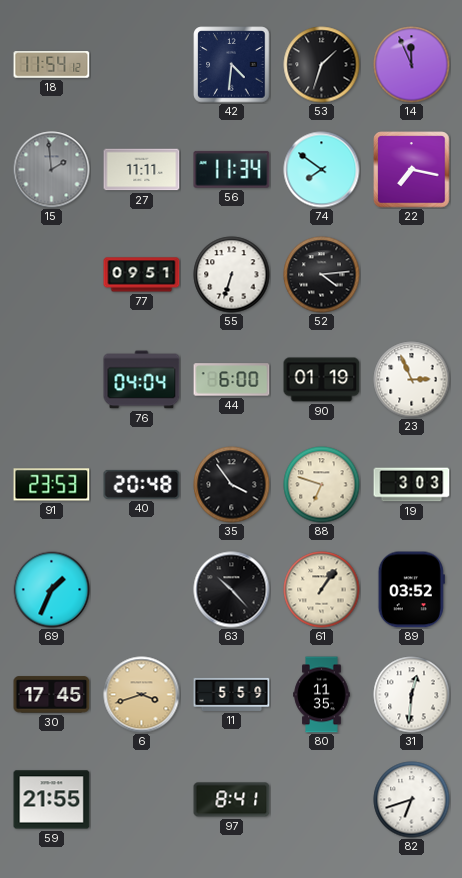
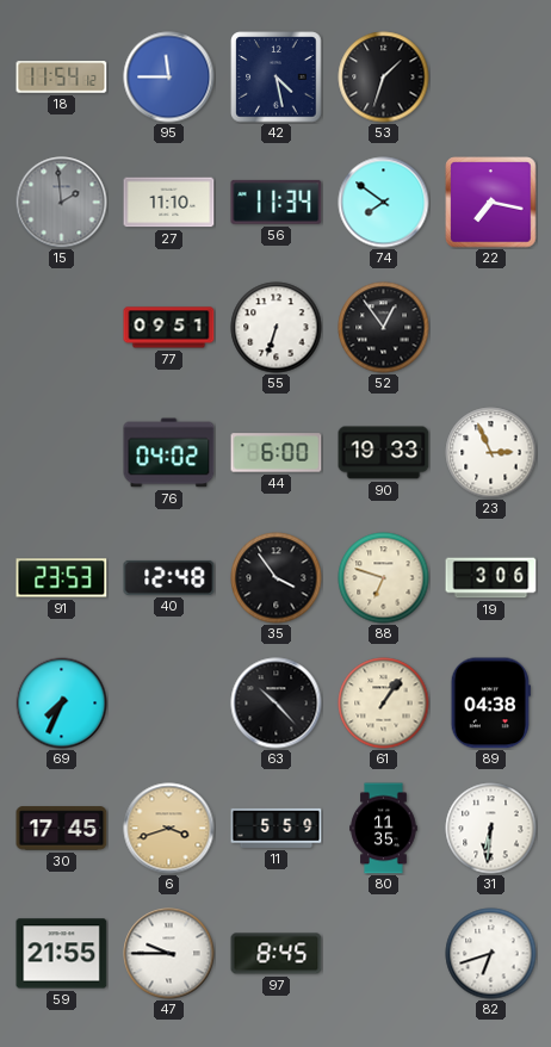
95: none -> 11:45
42: 4:31 -> 4:28
14: 11:56 -> none
27: 11:11 -> 11:10
52: 4:14 -> 12:54
76: 04:04 -> 04:02
90: 01:19 -> 19:33
40: 20:48 -> 12:48
19: 3:03 -> 3:06
69: 1:34 -> 7:34
89: 03:52 -> 04:38
31: 12:31 -> 6:31
47: none -> 9:45
97: 8:41 -> 8:45
